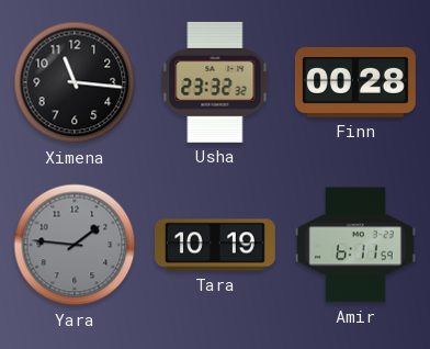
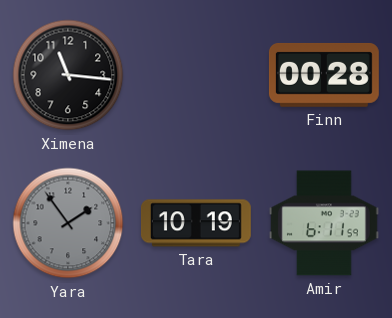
Usha: 23:32 -> none
Yara: 1:46 -> 1:54
